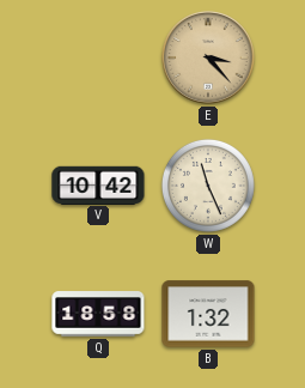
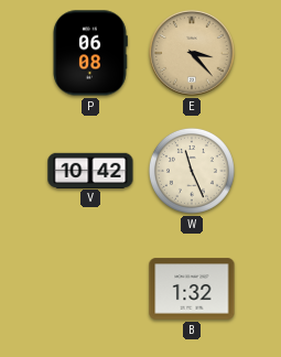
P: none -> 06:08
Q: 18:58 -> none
